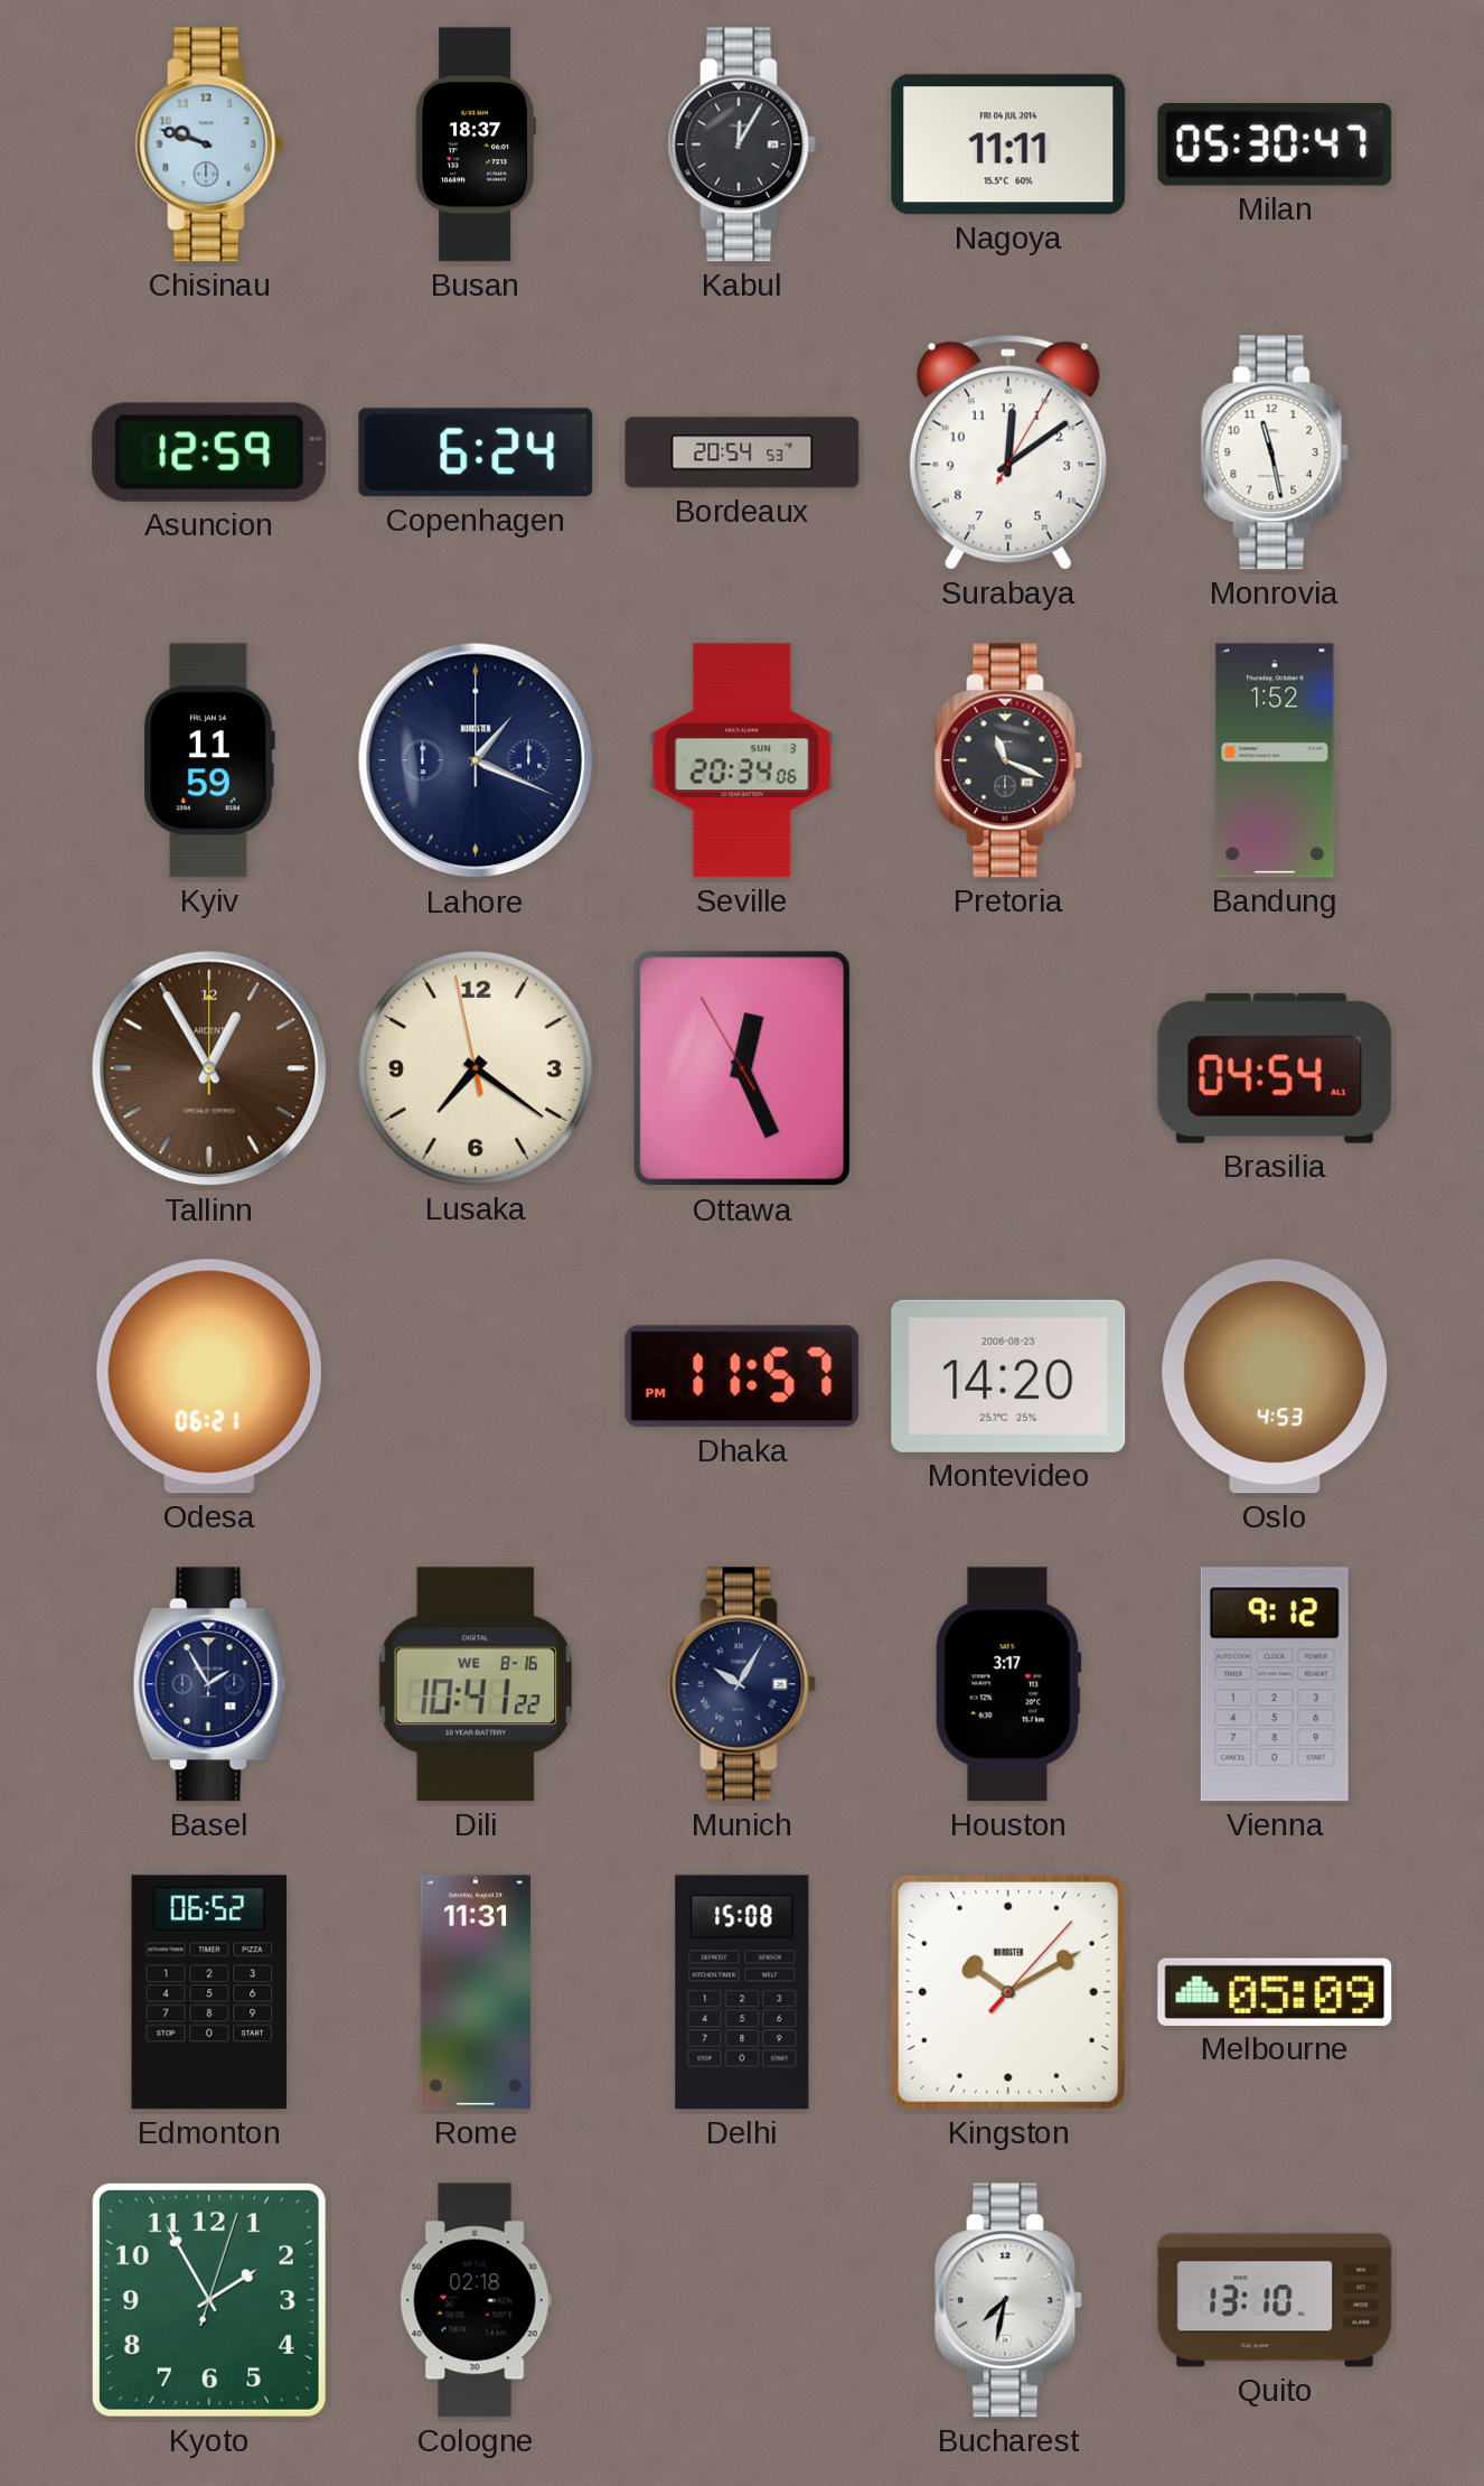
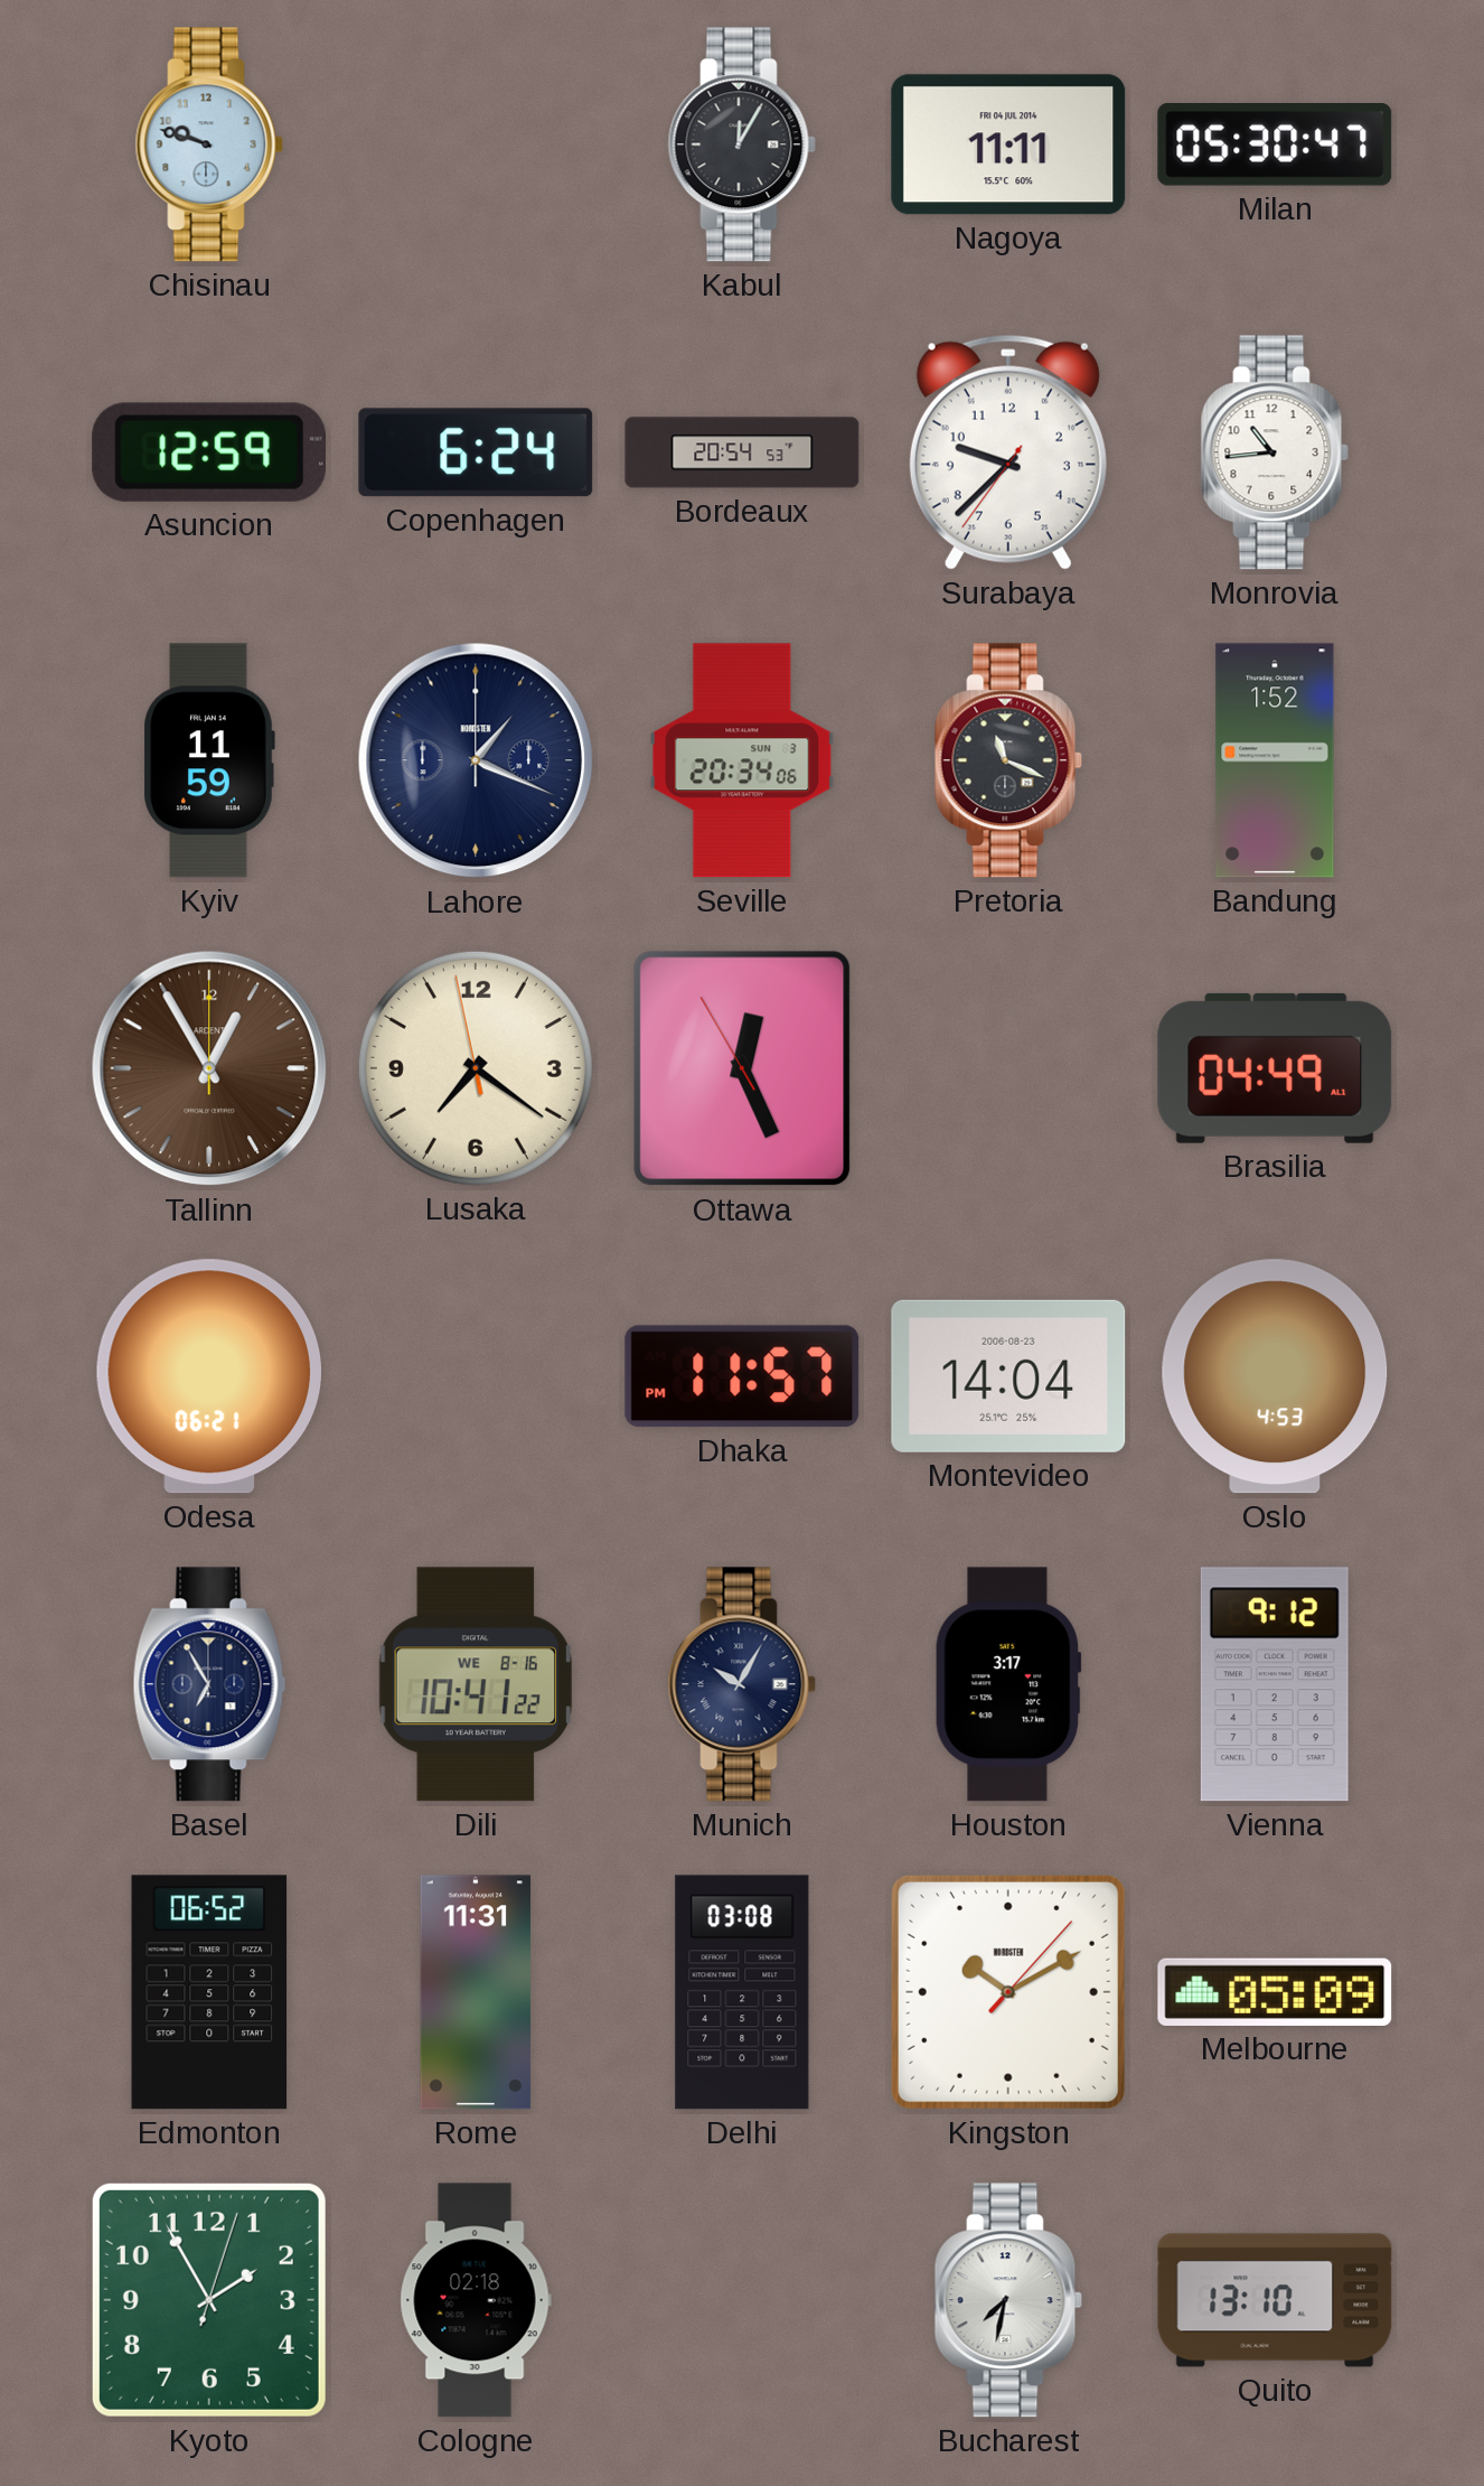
Busan: 18:37 -> none
Surabaya: 12:09 -> 9:37
Monrovia: 11:28 -> 10:44
Brasilia: 04:54 -> 04:49
Montevideo: 14:20 -> 14:04
Basel: 1:55 -> 6:55
Delhi: 15:08 -> 03:08
